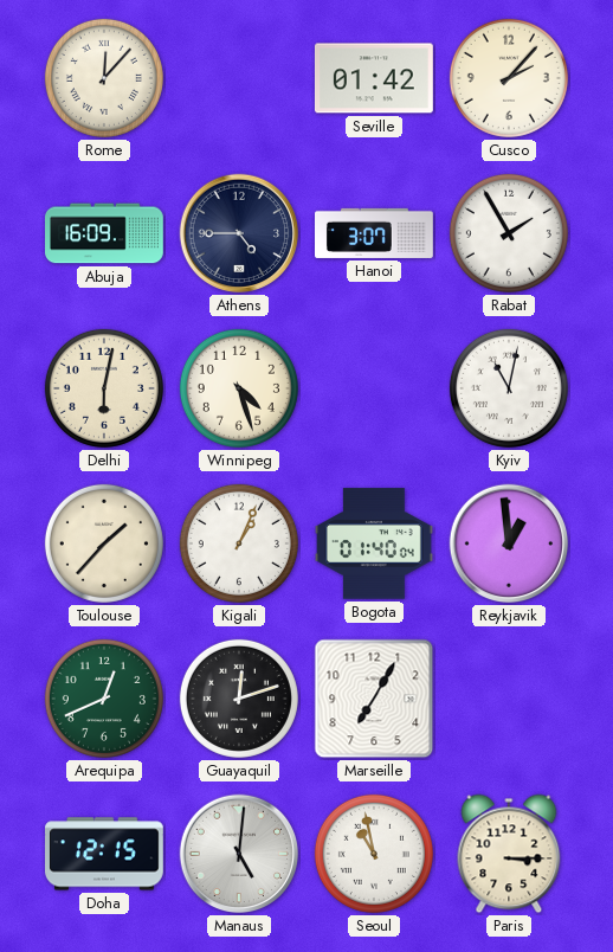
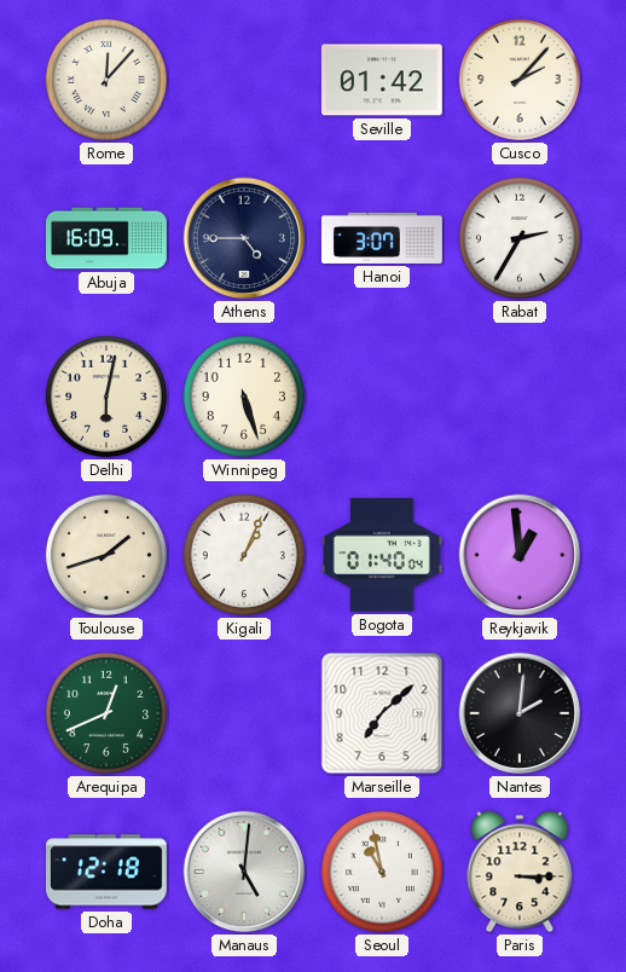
Rabat: 1:55 -> 2:35
Winnipeg: 4:27 -> 5:27
Kyiv: 11:02 -> none
Toulouse: 1:37 -> 1:42
Guayaquil: 12:12 -> none
Marseille: 7:05 -> 7:08
Nantes: none -> 2:01
Doha: 12:15 -> 12:18
